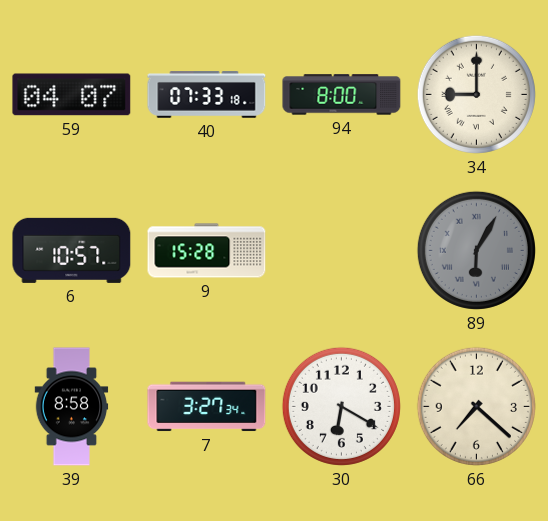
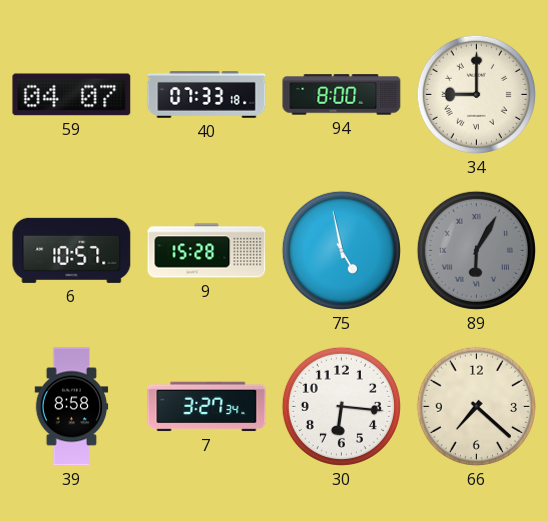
75: none -> 4:58
30: 6:20 -> 6:16
